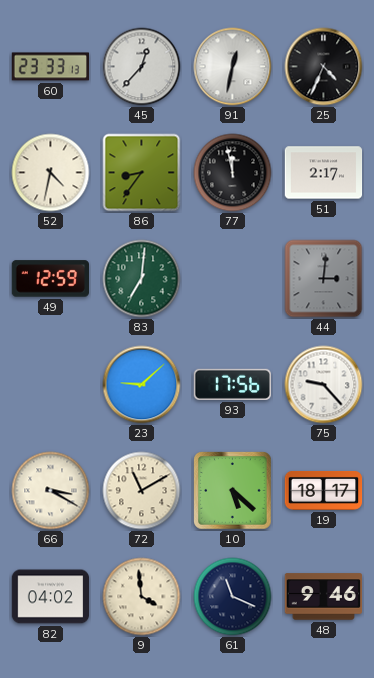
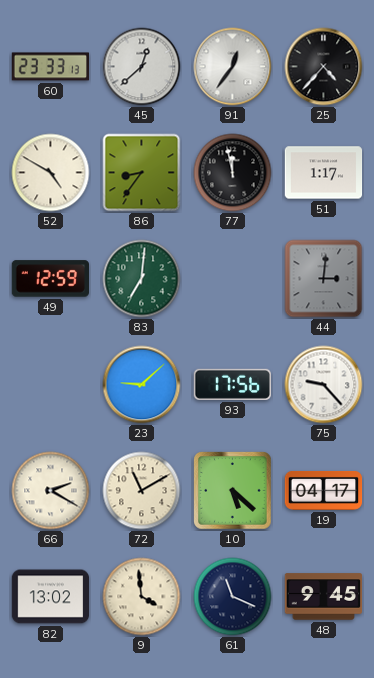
45: 12:37 -> 12:38
91: 12:32 -> 12:36
25: 4:34 -> 4:37
52: 4:32 -> 4:50
51: 2:17 -> 1:17
66: 3:20 -> 2:20
19: 18:17 -> 04:17
82: 04:02 -> 13:02
48: 9:46 -> 9:45
